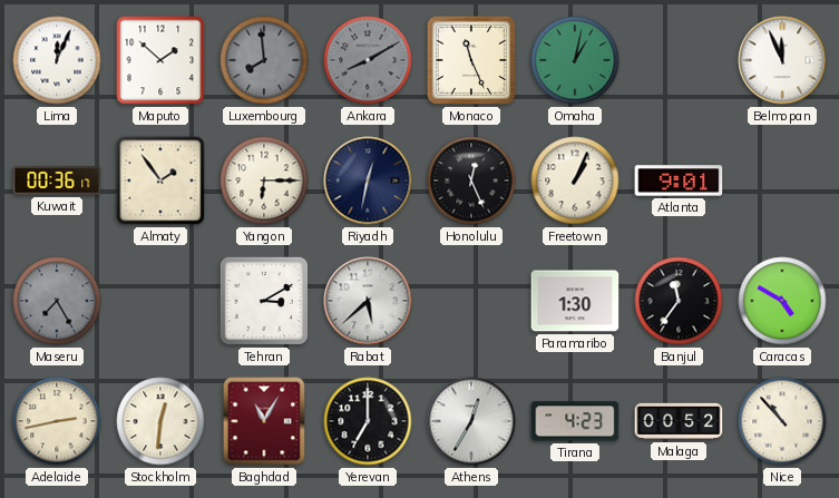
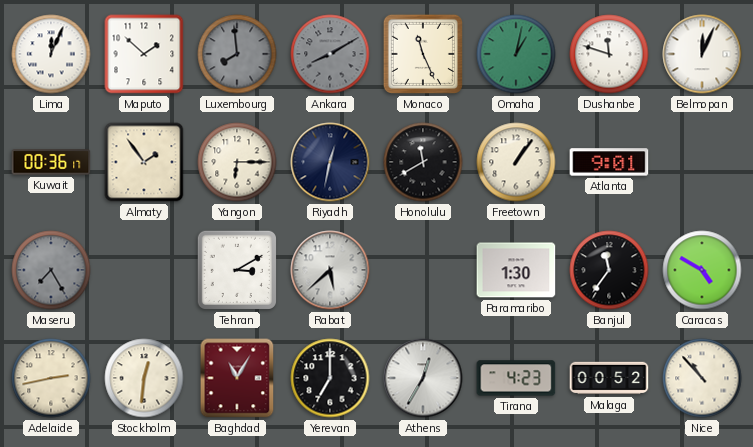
Dushanbe: none -> 11:48
Belmopan: 11:56 -> 12:04
Honolulu: 12:26 -> 11:40
Freetown: 1:04 -> 1:06
